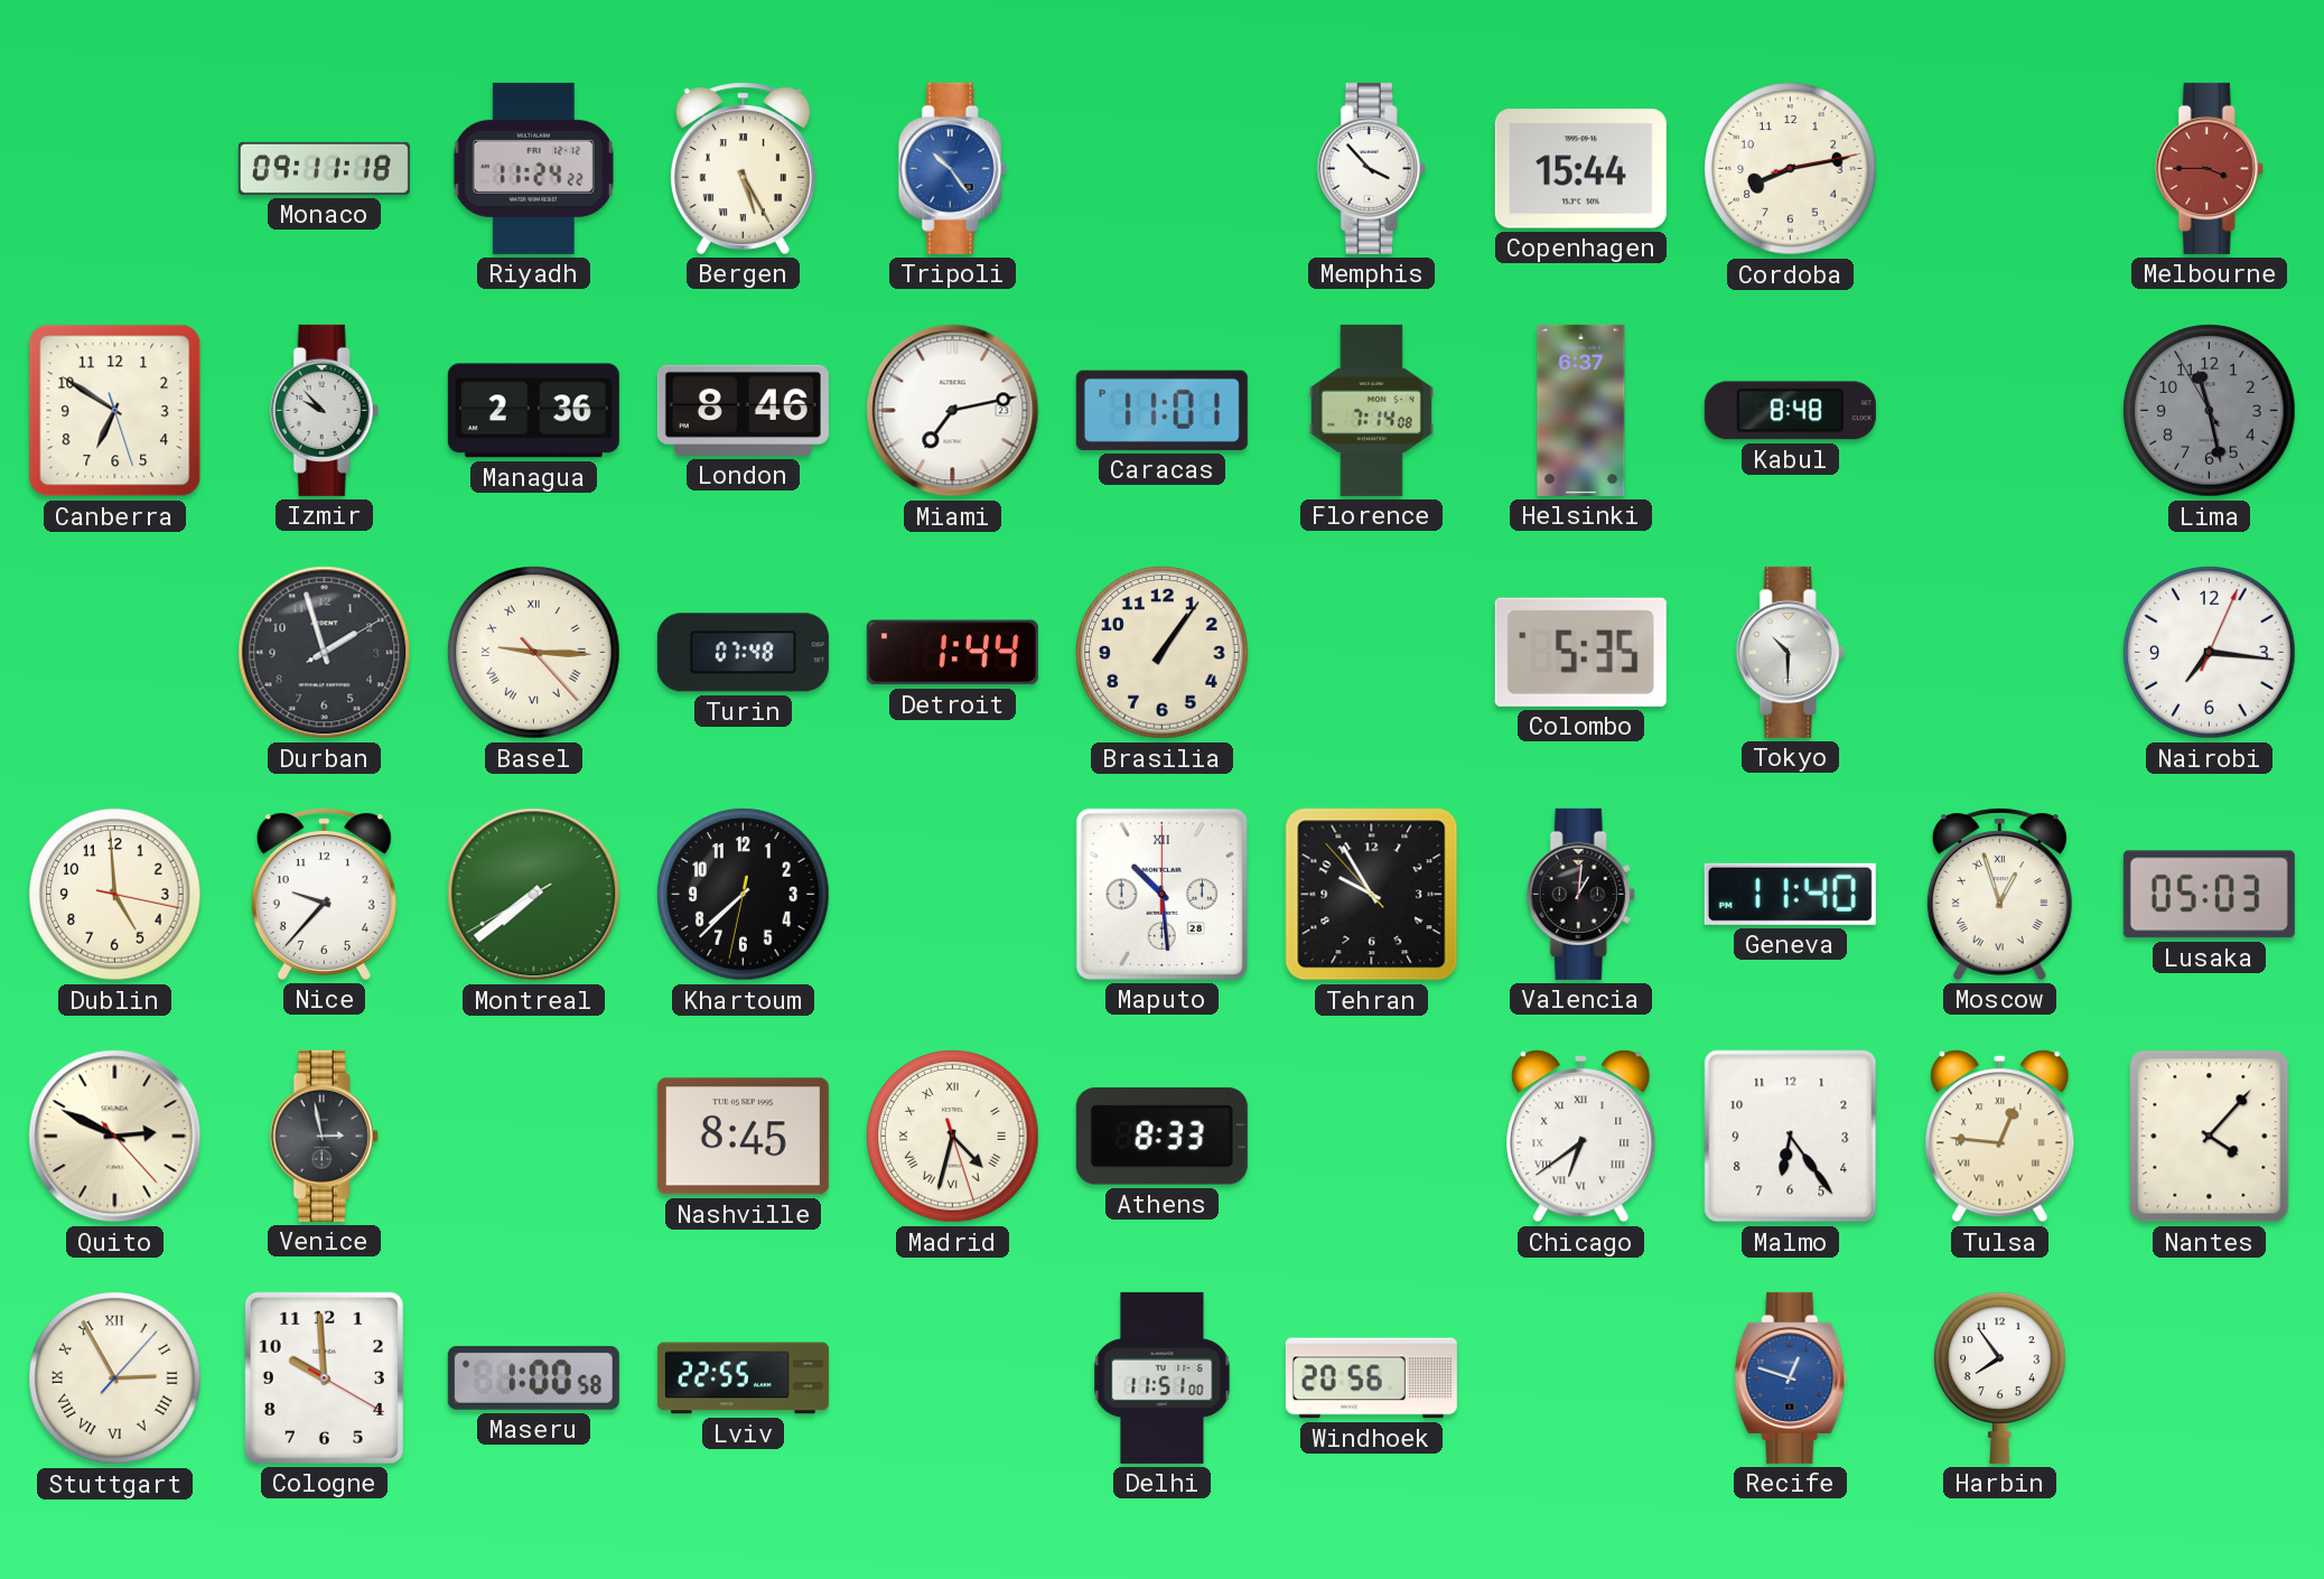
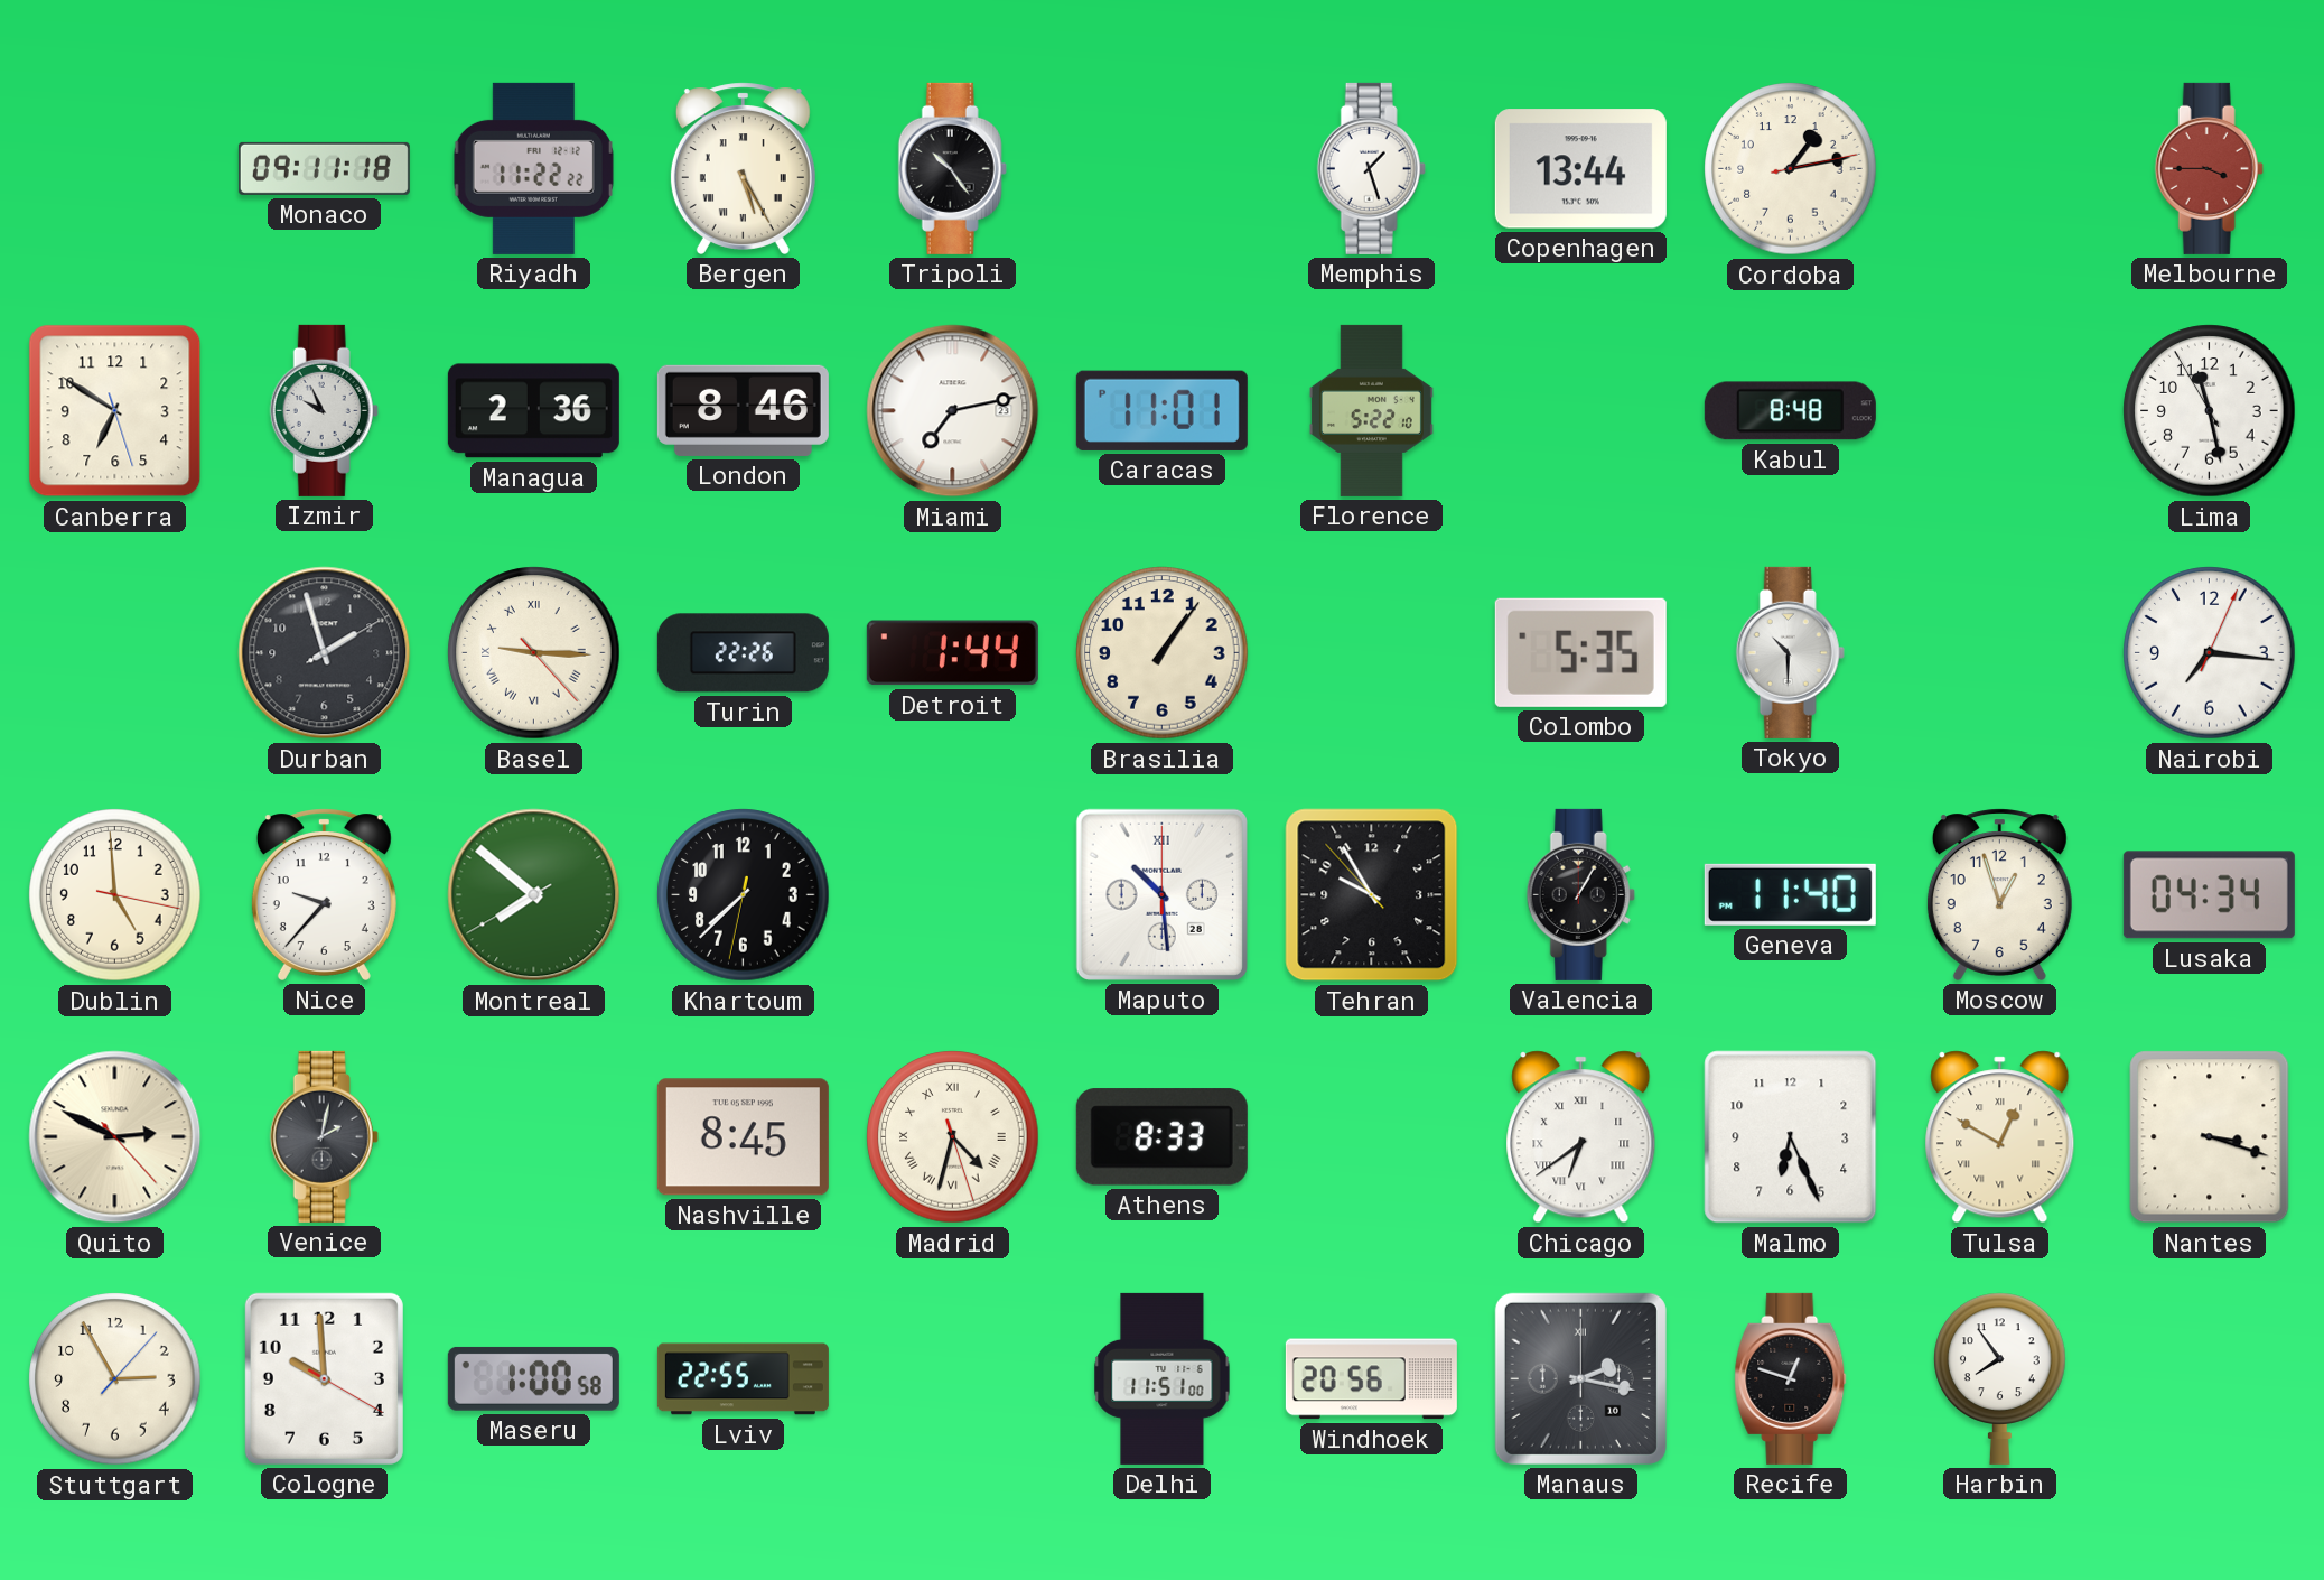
Riyadh: 11:24 -> 11:22
Tripoli dial: blue -> black
Memphis: 3:53 -> 1:27
Copenhagen: 15:44 -> 13:44
Cordoba: 8:13 -> 1:13
Izmir: 9:53 -> 9:56
Florence: 7:14 -> 5:22
Helsinki: 6:37 -> none
Lima dial: grey -> white
Turin: 07:48 -> 22:26
Montreal: 7:38 -> 7:51
Valencia: 1:01 -> 1:05
Moscow numerals: Roman -> Arabic
Lusaka: 05:03 -> 04:34
Venice: 2:58 -> 2:02
Malmo: 6:24 -> 6:26
Tulsa: 12:46 -> 12:50
Nantes: 4:07 -> 3:18
Stuttgart numerals: Roman -> Arabic
Manaus: none -> 2:17
Recife dial: blue -> black
